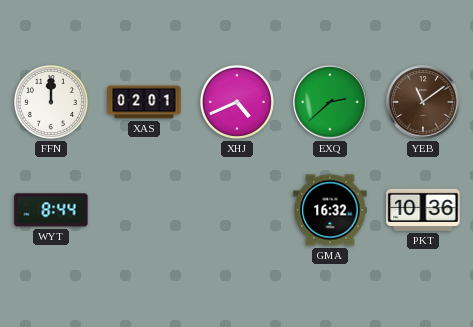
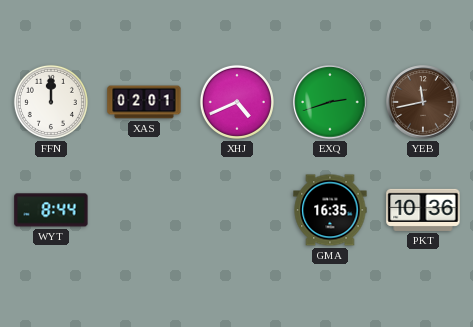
EXQ: 2:38 -> 2:42
YEB: 11:09 -> 11:43
GMA: 16:32 -> 16:35
